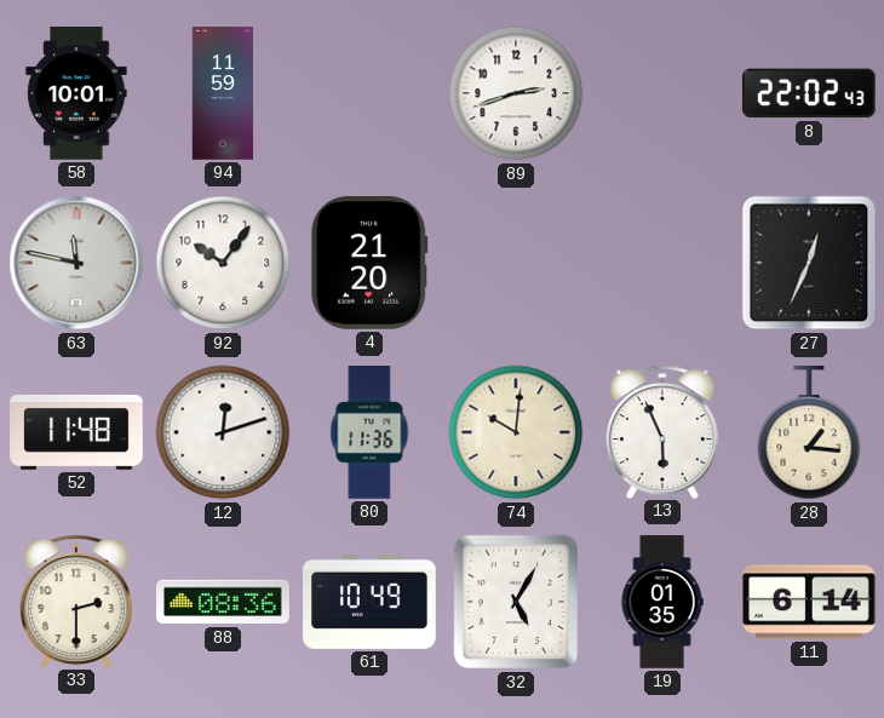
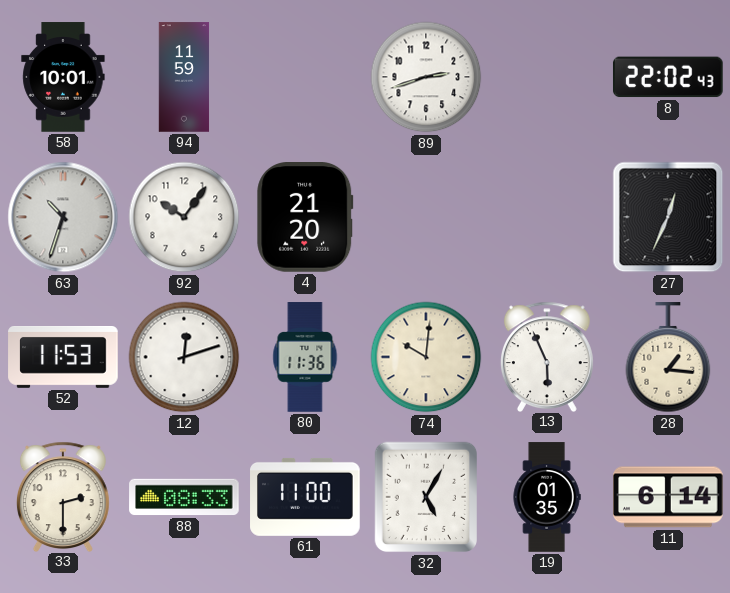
63: 11:47 -> 10:33
52: 11:48 -> 11:53
88: 08:36 -> 08:33
61: 10:49 -> 11:00
